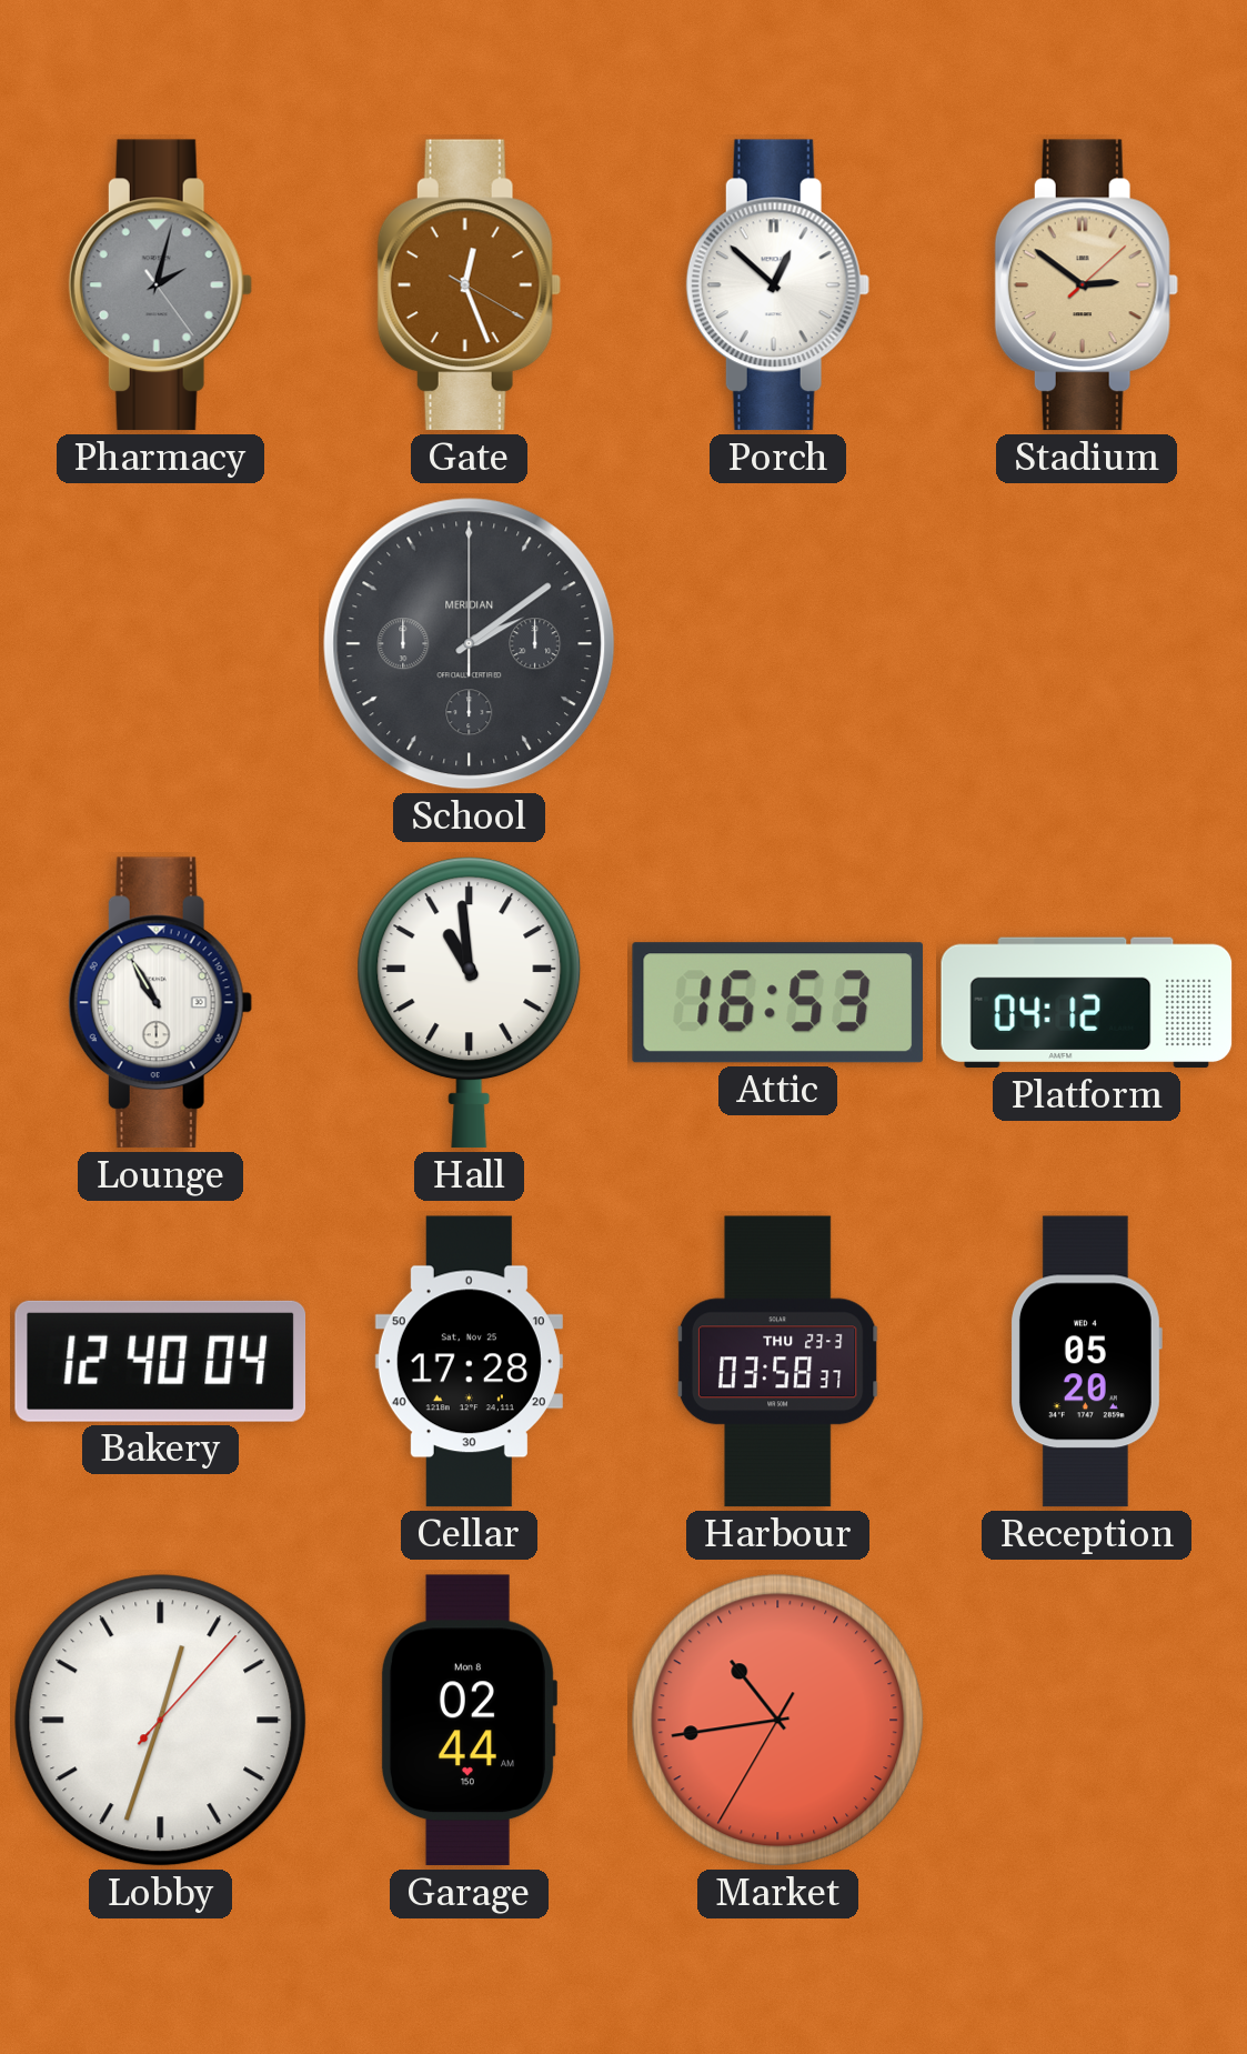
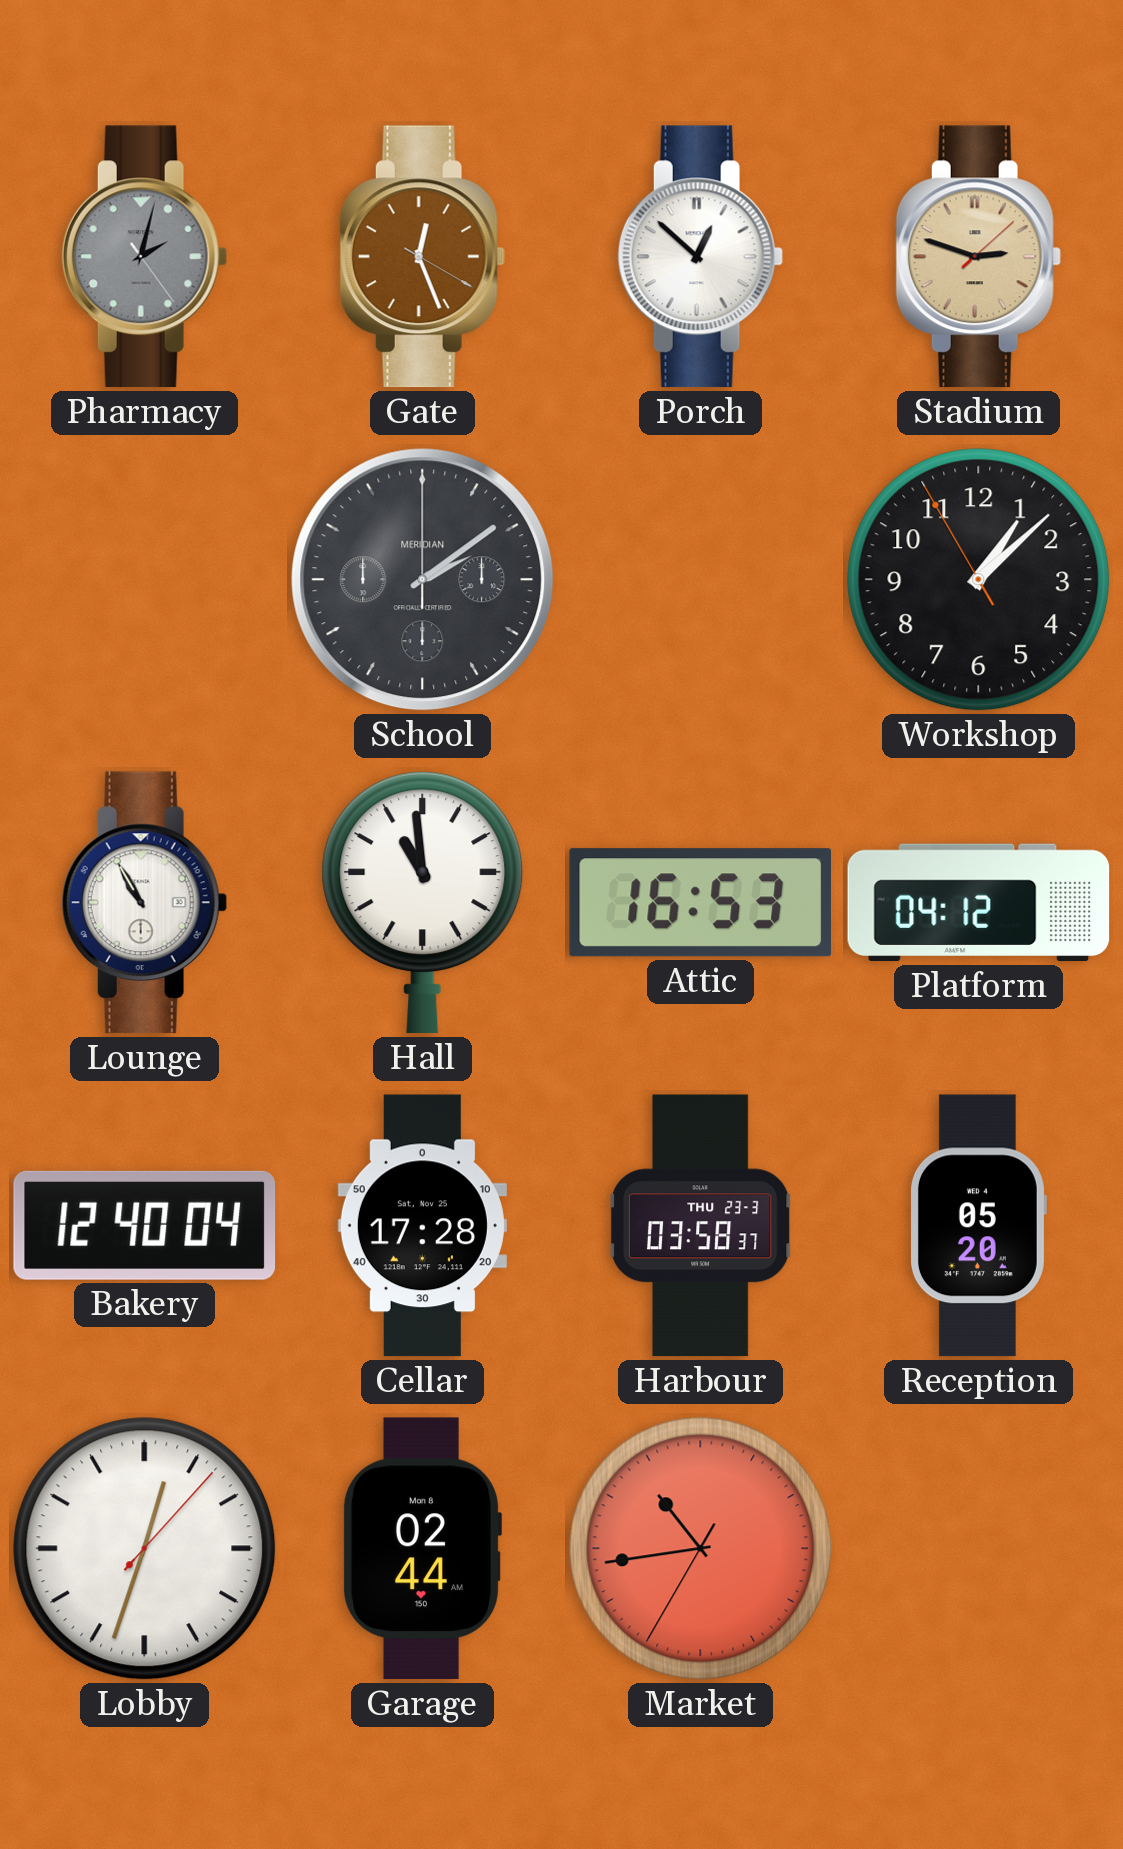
Stadium: 2:51 -> 2:48
Workshop: none -> 1:07
